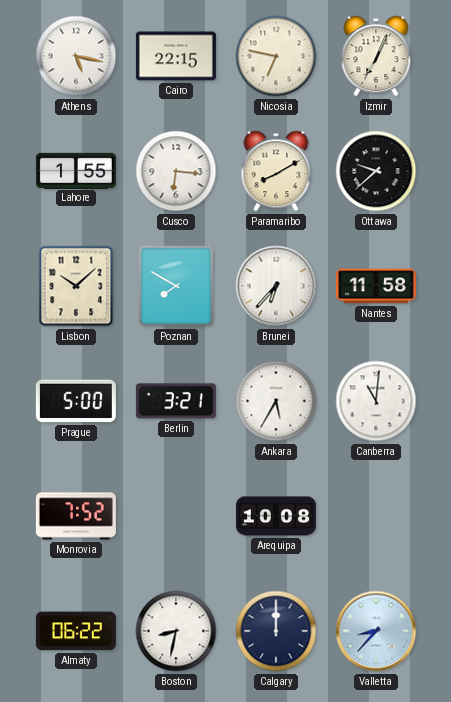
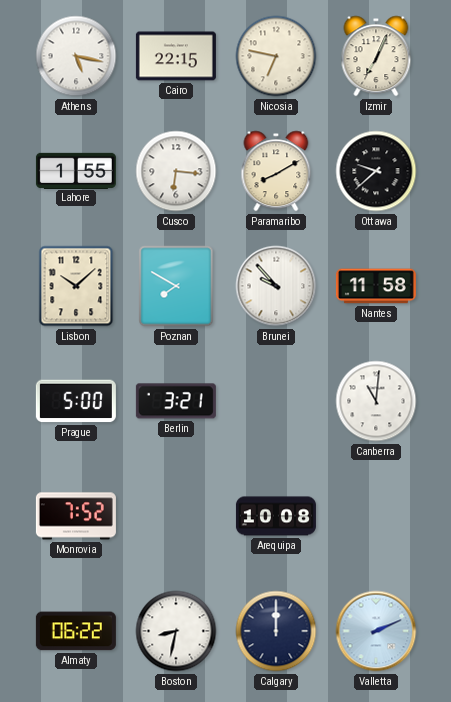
Brunei: 6:37 -> 9:53
Ankara: 5:35 -> none
Valletta: 8:37 -> 2:11
